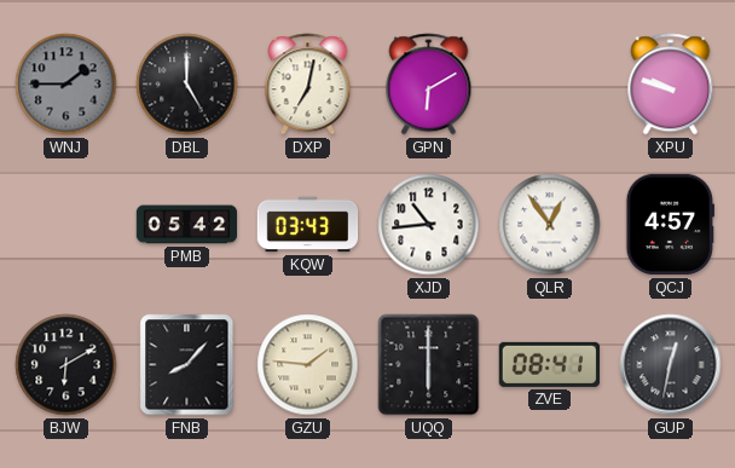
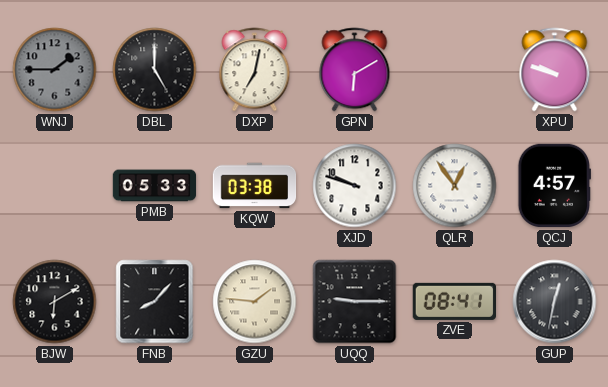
PMB: 05:42 -> 05:33
KQW: 03:43 -> 03:38
XJD: 10:44 -> 9:48
UQQ: 6:00 -> 9:15
